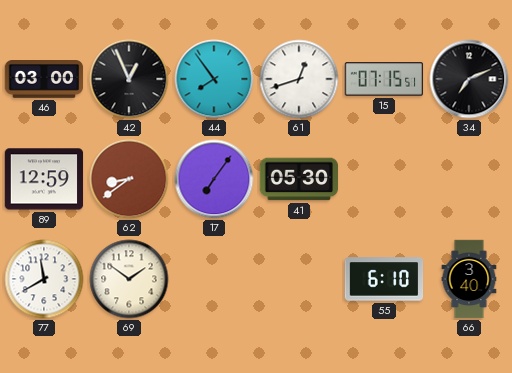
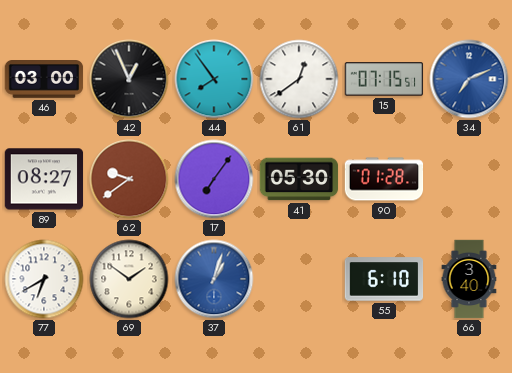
61: 12:42 -> 12:39
34 dial: black -> blue
89: 12:59 -> 08:27
62: 8:39 -> 9:39
90: none -> 01:28
77: 11:40 -> 6:40
37: none -> 1:03
